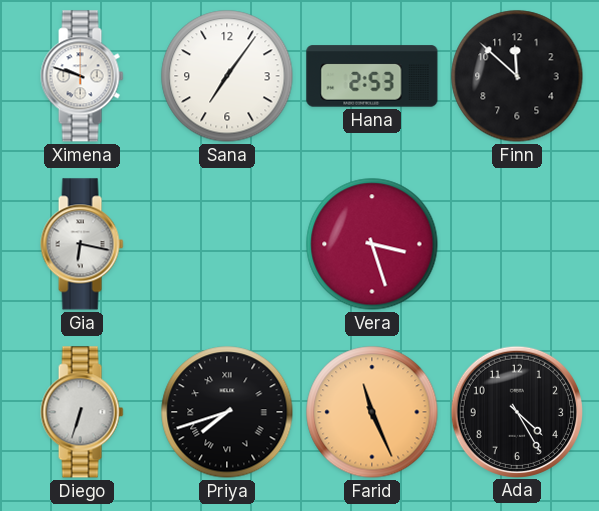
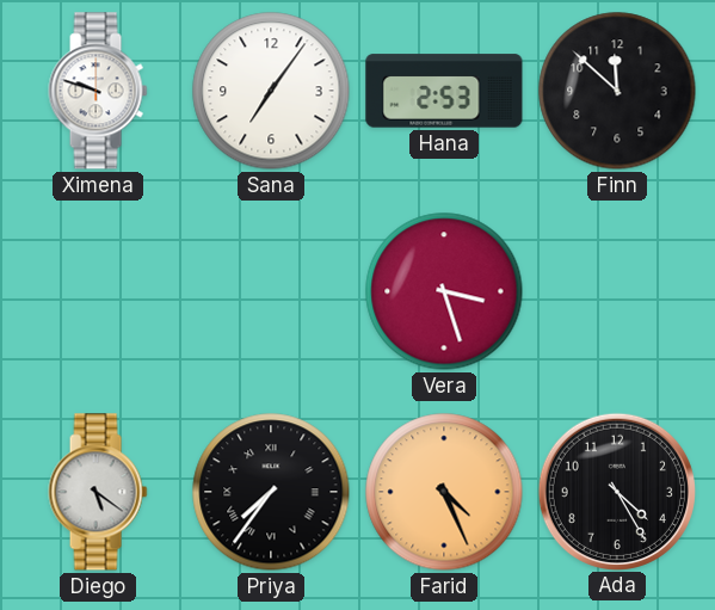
Gia: 6:17 -> none
Diego: 6:33 -> 5:21
Priya: 7:42 -> 7:36
Farid: 11:26 -> 4:26
